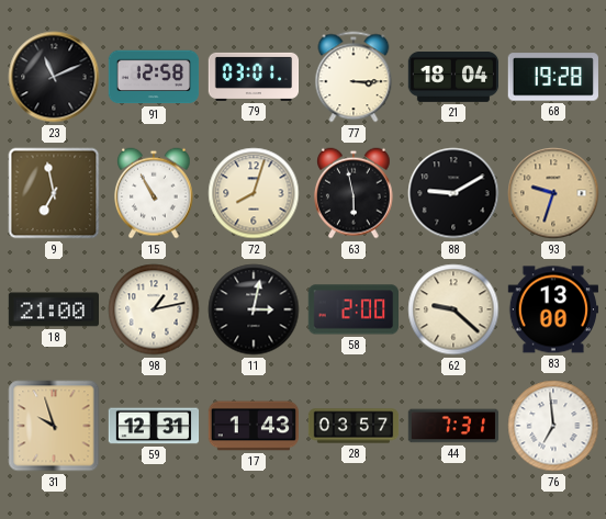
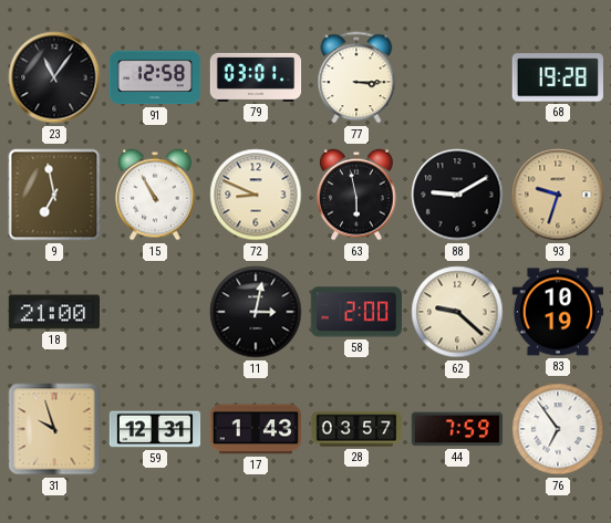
23: 11:11 -> 11:06
21: 18:04 -> none
72: 8:03 -> 8:49
98: 1:13 -> none
83: 13:00 -> 10:19
44: 7:31 -> 7:59
76: 6:59 -> 6:54
